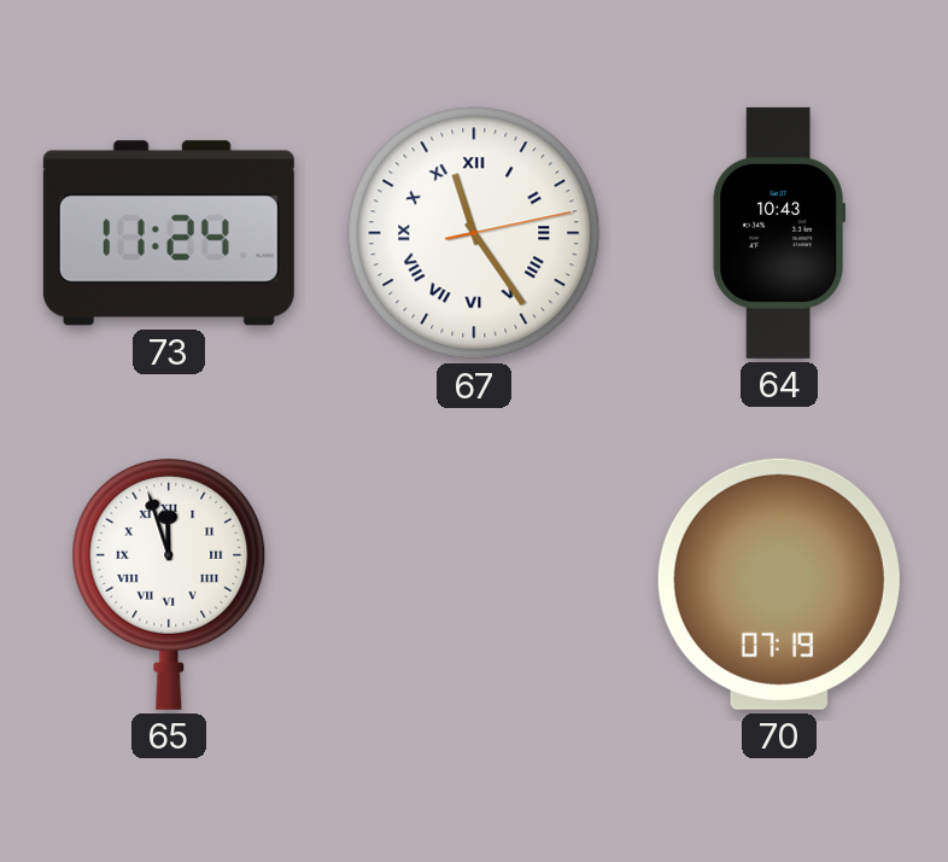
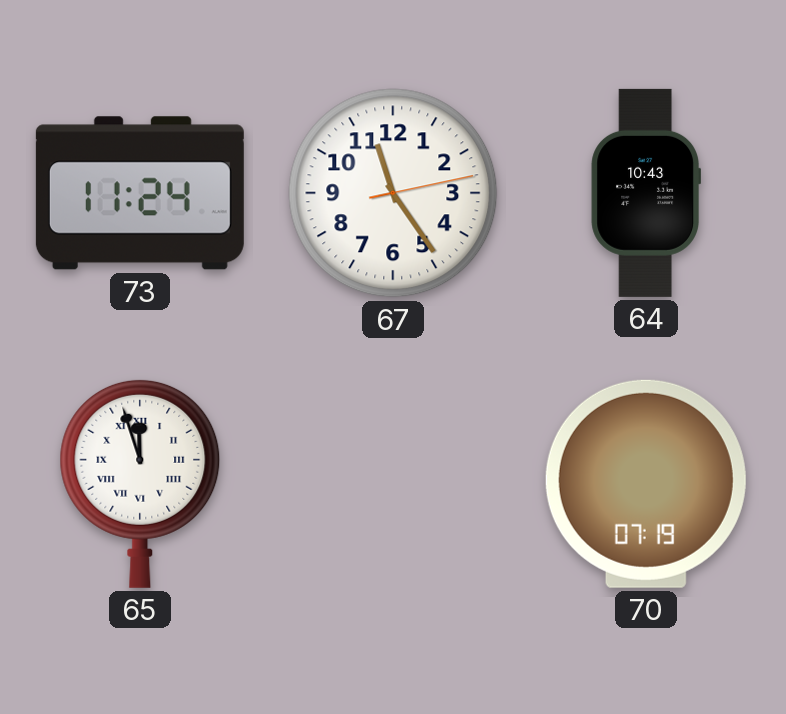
67 numerals: Roman -> Arabic
